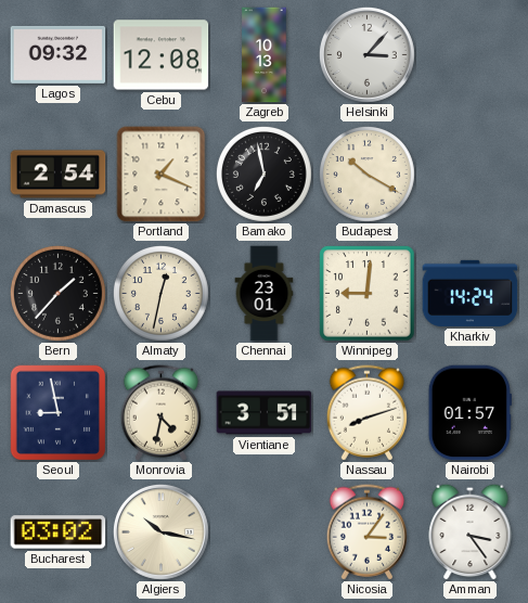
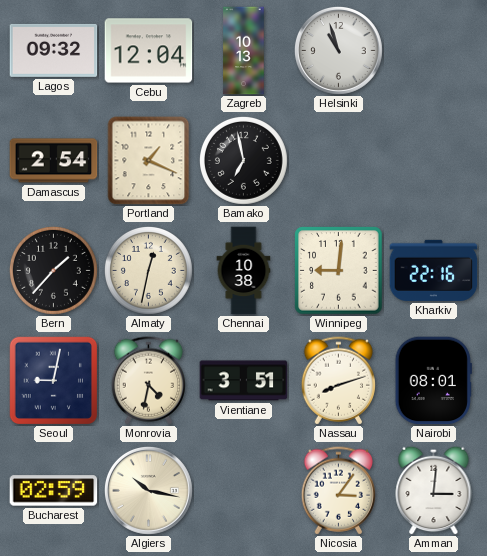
Cebu: 12:08 -> 12:04
Helsinki: 3:07 -> 10:57
Budapest: 10:20 -> none
Chennai: 23:01 -> 10:38
Kharkiv: 14:24 -> 22:16
Seoul: 8:58 -> 9:02
Nairobi: 01:57 -> 08:01
Bucharest: 03:02 -> 02:59
Amman: 3:24 -> 3:01
